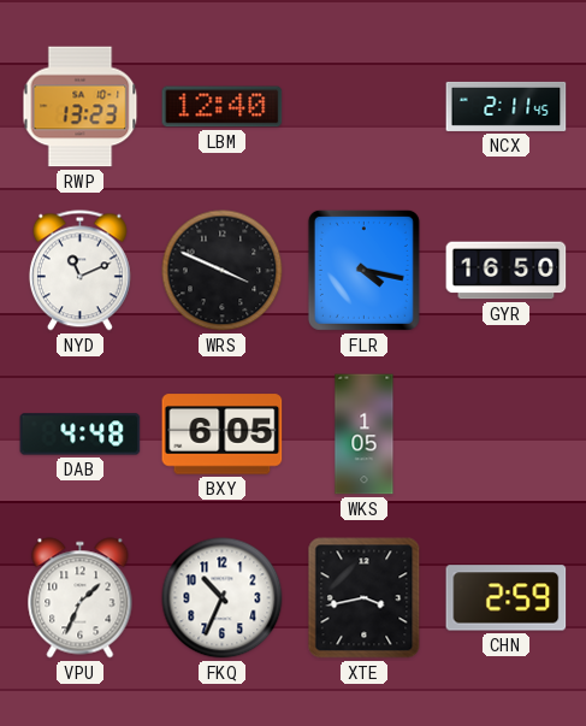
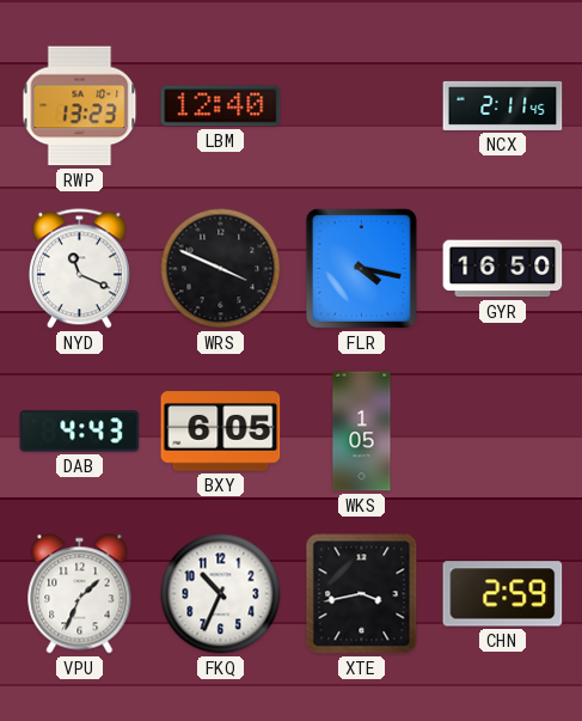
NYD: 11:11 -> 11:19
DAB: 4:48 -> 4:43
